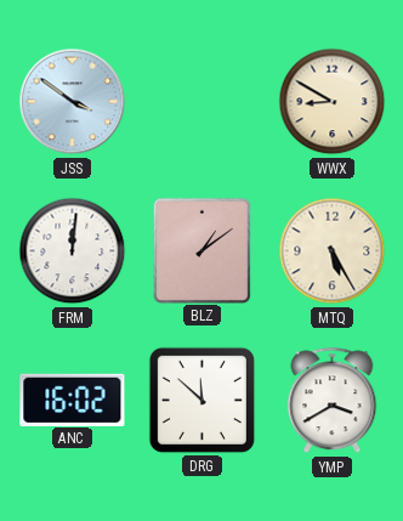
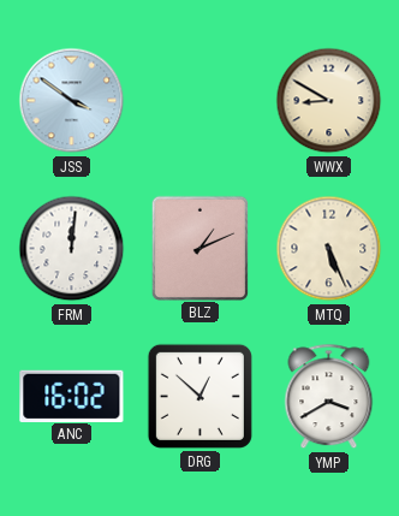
BLZ: 1:09 -> 1:11
MTQ: 5:25 -> 5:26
DRG: 11:52 -> 12:52
